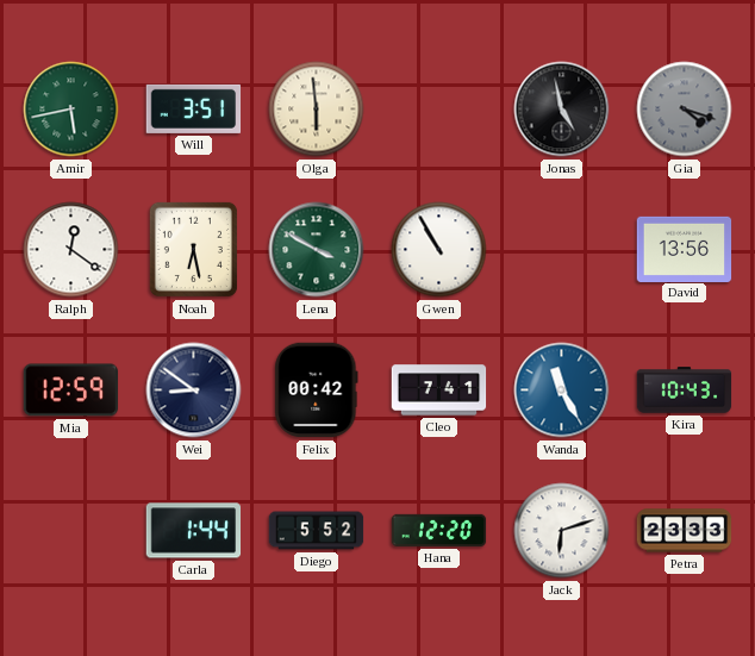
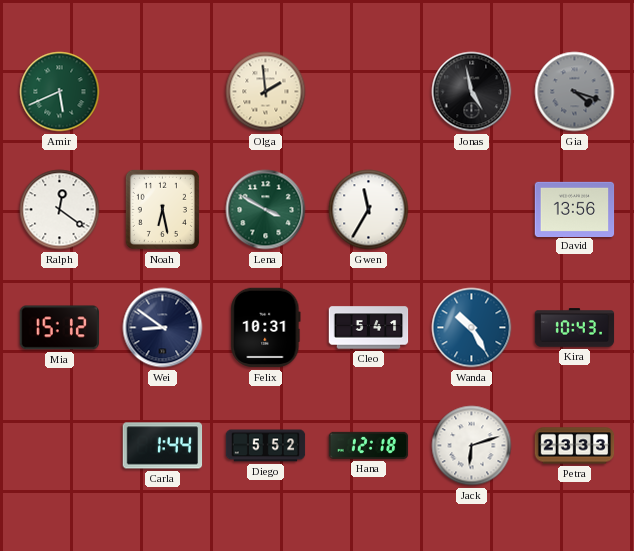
Amir: 5:43 -> 5:41
Will: 3:51 -> none
Olga: 5:59 -> 1:59
Gwen: 10:55 -> 11:35
Mia: 12:59 -> 15:12
Felix: 00:42 -> 10:31
Cleo: 7:41 -> 5:41
Wanda: 11:25 -> 10:25
Hana: 12:20 -> 12:18
